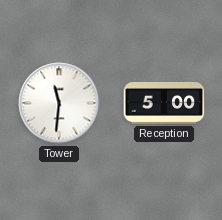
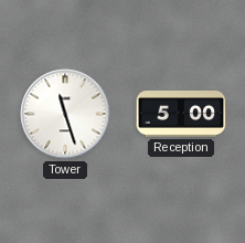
Tower: 11:31 -> 11:27
